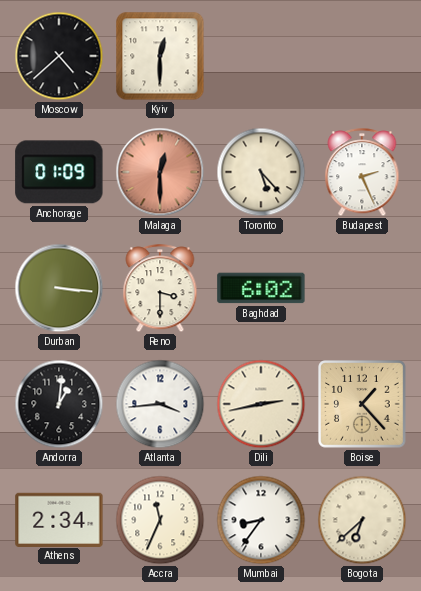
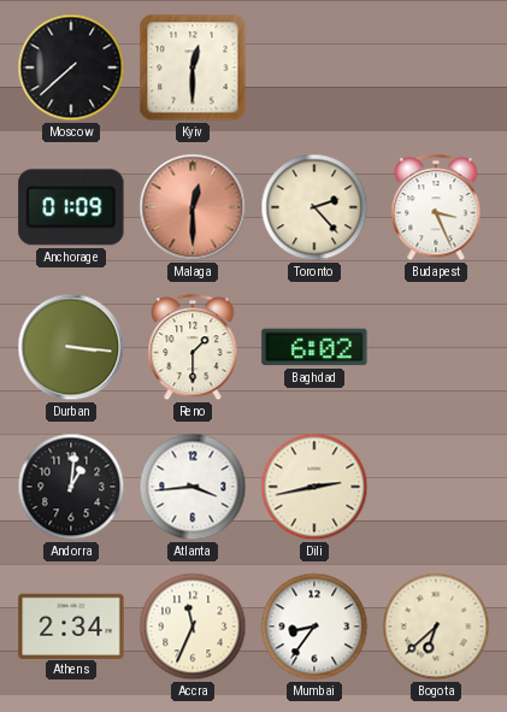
Moscow: 4:38 -> 7:38
Toronto: 5:23 -> 2:23
Budapest: 2:26 -> 3:26
Reno: 3:30 -> 1:30
Boise: 1:23 -> none
